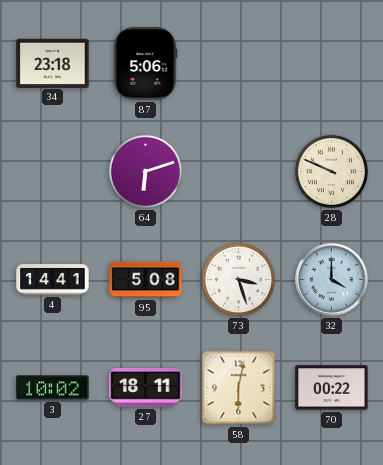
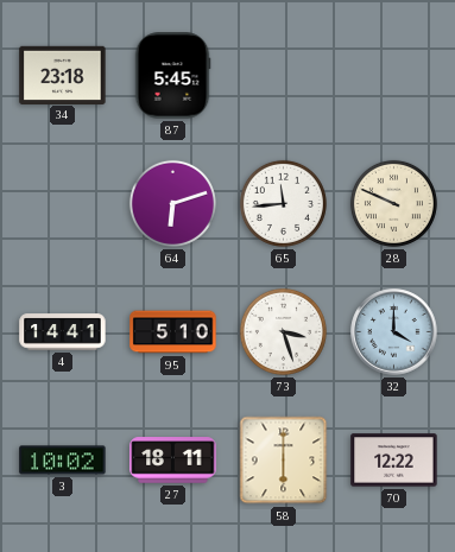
87: 5:06 -> 5:45
65: none -> 11:44
95: 5:08 -> 5:10
58: 6:02 -> 6:00
70: 00:22 -> 12:22
